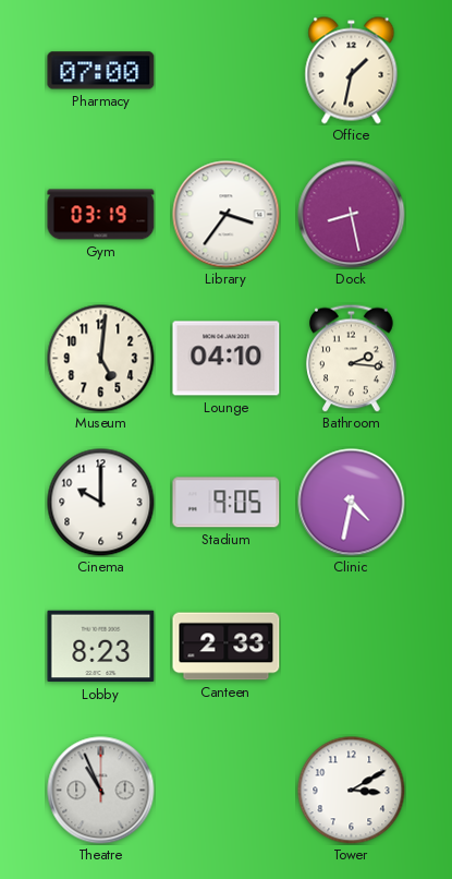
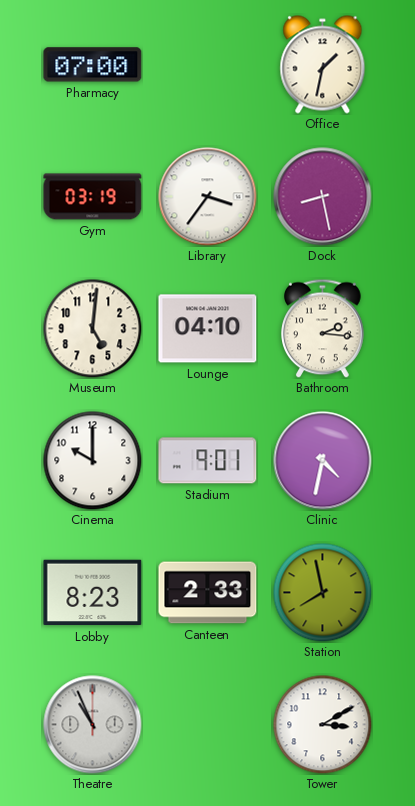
Stadium: 9:05 -> 9:01
Station: none -> 7:58
